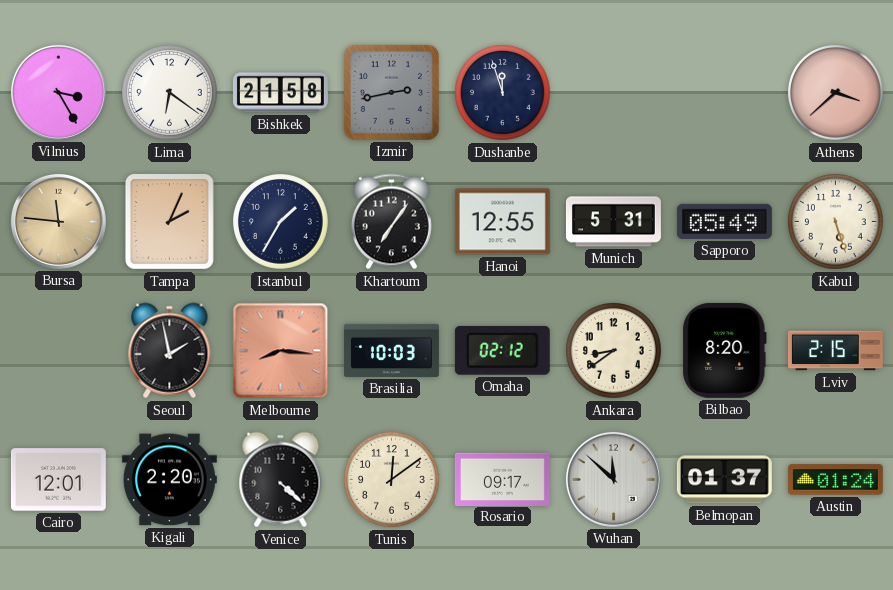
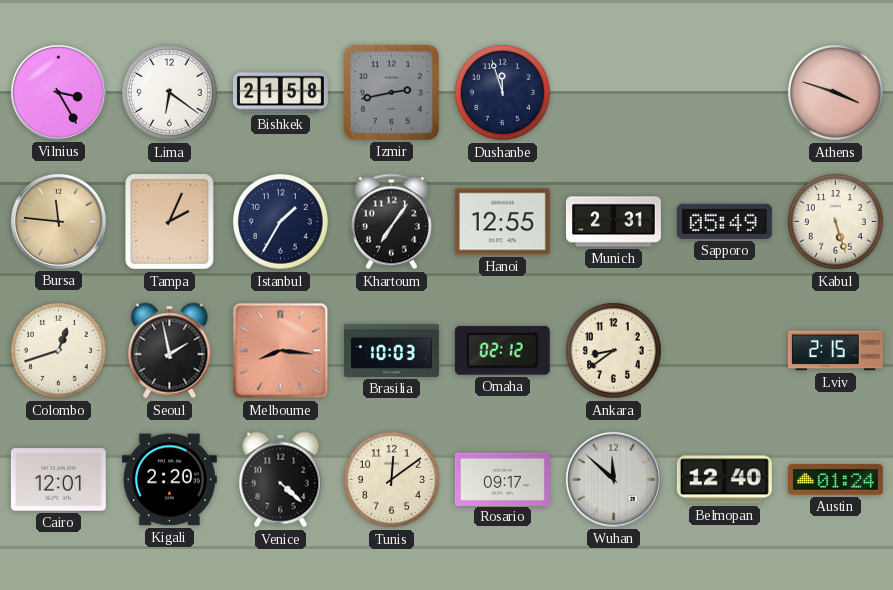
Athens: 3:38 -> 3:48
Munich: 5:31 -> 2:31
Colombo: none -> 12:42
Bilbao: 8:20 -> none
Belmopan: 01:37 -> 12:40
